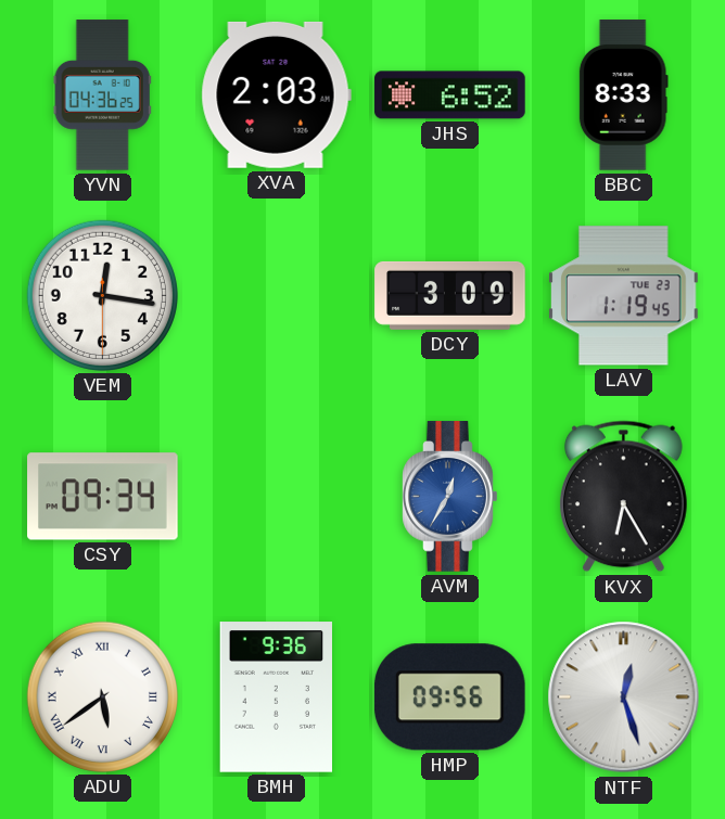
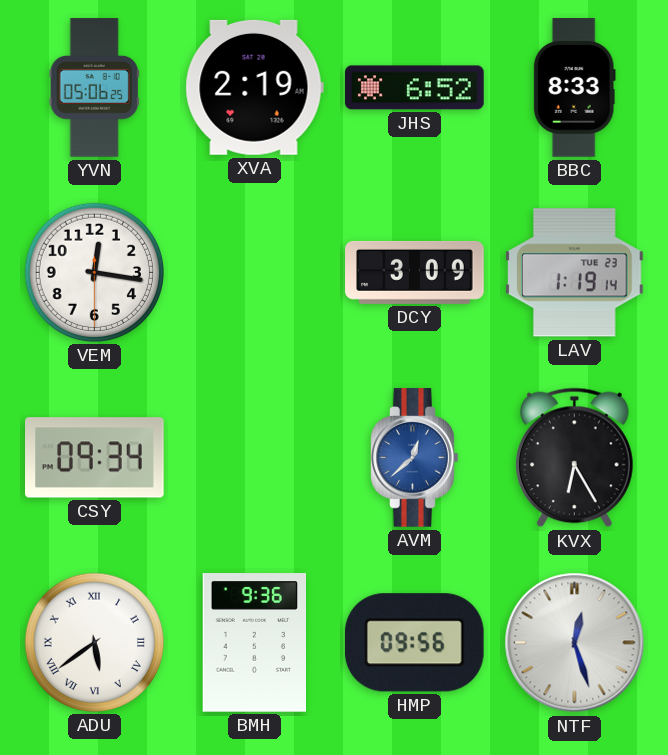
YVN: 04:36 -> 05:06
XVA: 2:03 -> 2:19
LAV: 1:19:45 -> 1:19:14
AVM: 12:35 -> 12:38
